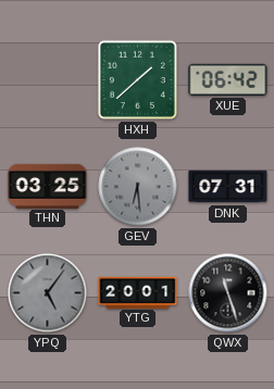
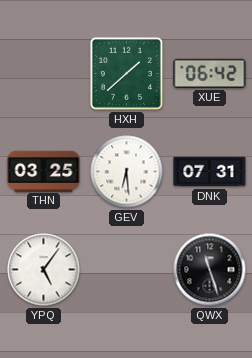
GEV dial: grey -> white
YPQ dial: grey -> white
YTG: 20:01 -> none
